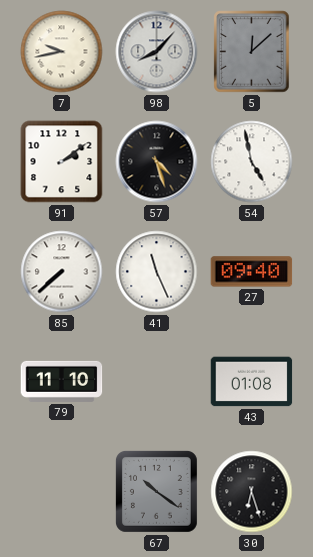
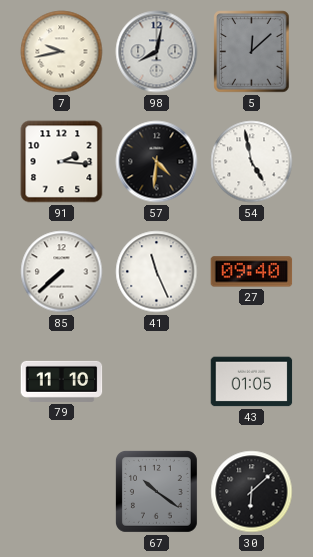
98: 8:07 -> 8:02
91: 2:09 -> 2:16
57: 4:27 -> 4:31
43: 01:08 -> 01:05
30: 6:27 -> 6:08
